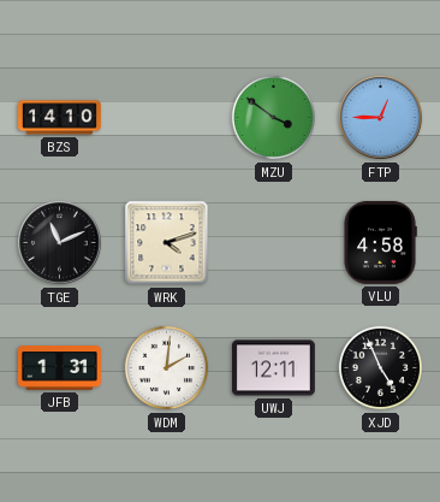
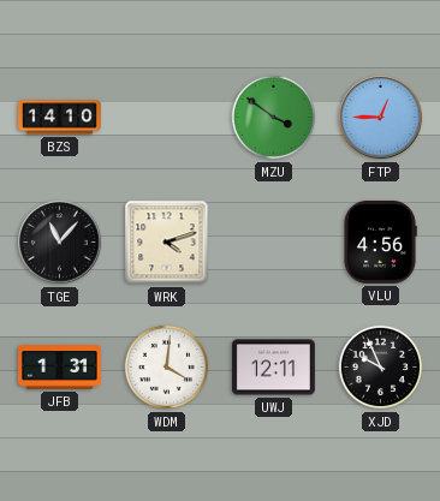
TGE: 11:11 -> 11:07
VLU: 4:58 -> 4:56
WDM: 2:01 -> 4:01
XJD: 4:56 -> 9:56
